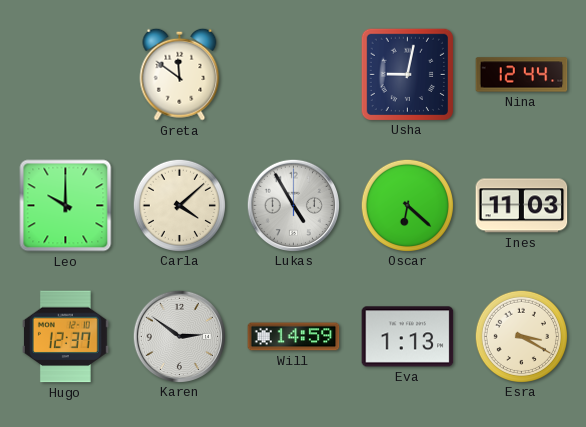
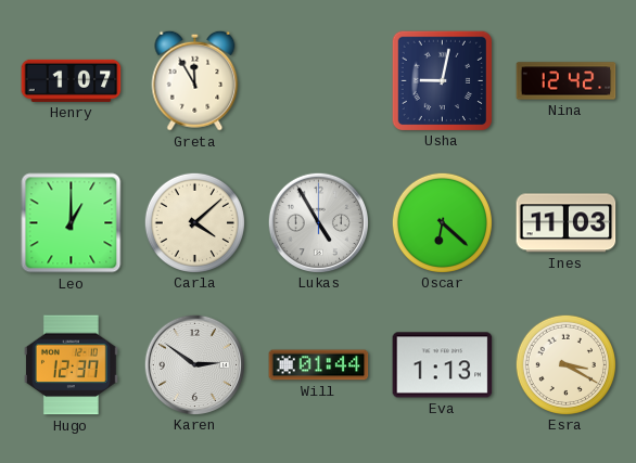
Henry: none -> 1:07
Greta: 11:51 -> 11:55
Nina: 12:44 -> 12:42
Leo: 10:00 -> 1:00
Will: 14:59 -> 01:44
